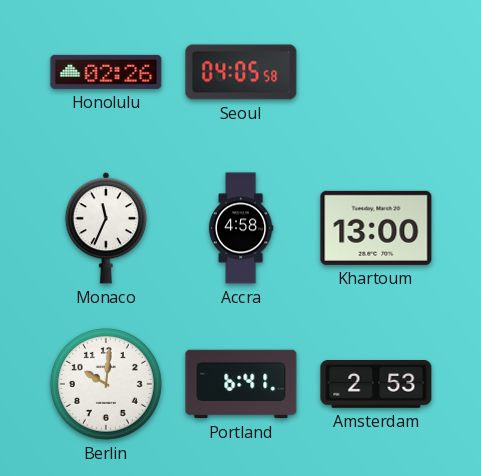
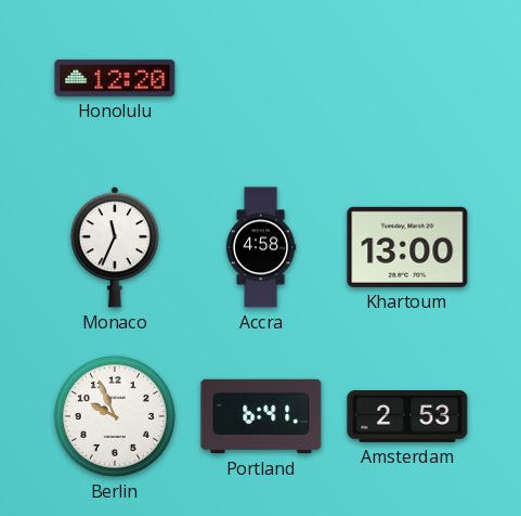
Honolulu: 02:26 -> 12:20
Seoul: 04:05 -> none
Berlin: 10:01 -> 9:56
